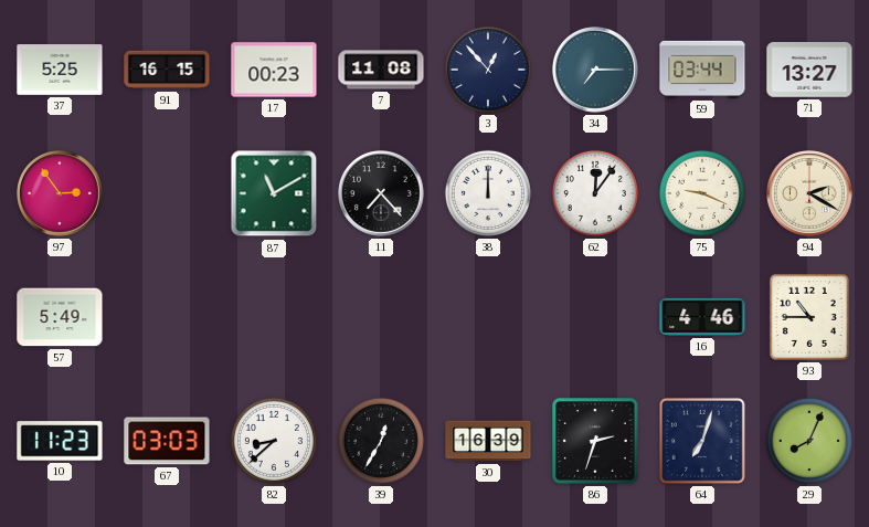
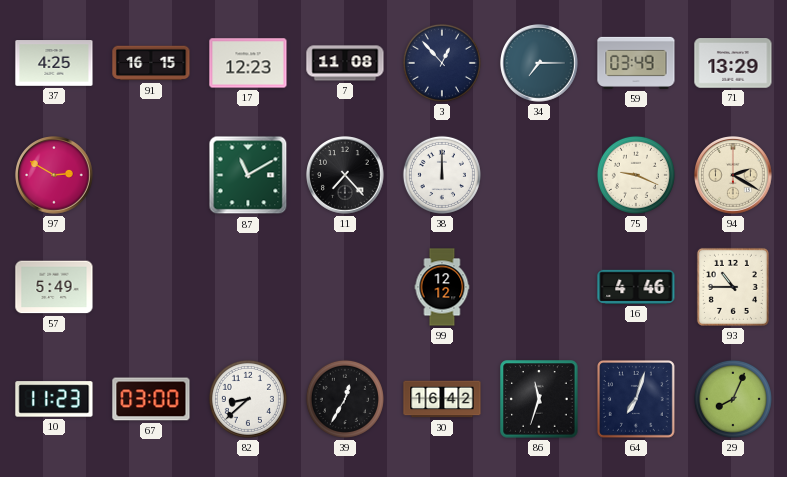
37: 5:25 -> 4:25
17: 00:23 -> 12:23
59: 03:44 -> 03:49
71: 13:27 -> 13:29
97: 2:54 -> 2:50
62: 12:06 -> none
99: none -> 12:12
67: 03:03 -> 03:00
30: 16:39 -> 16:42
86: 2:33 -> 11:33
